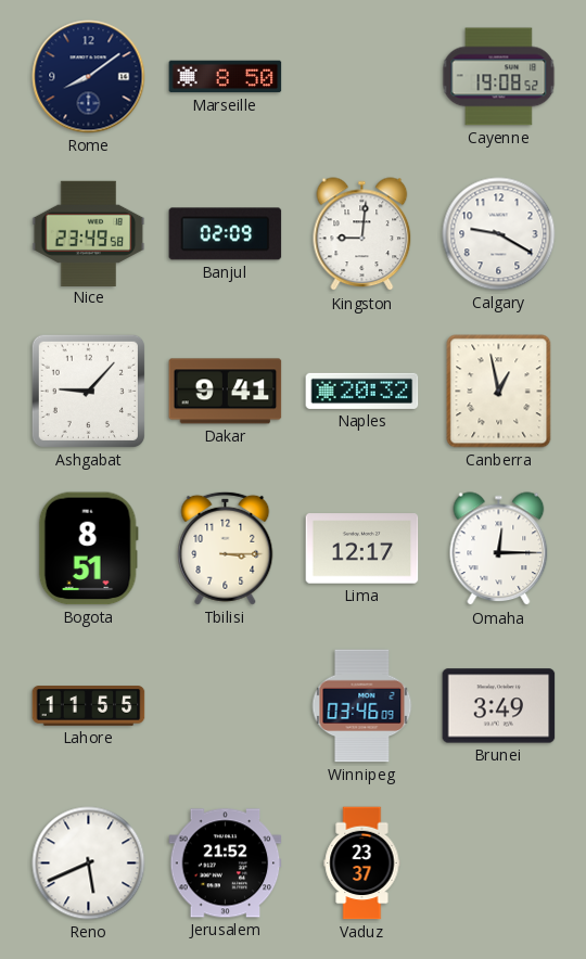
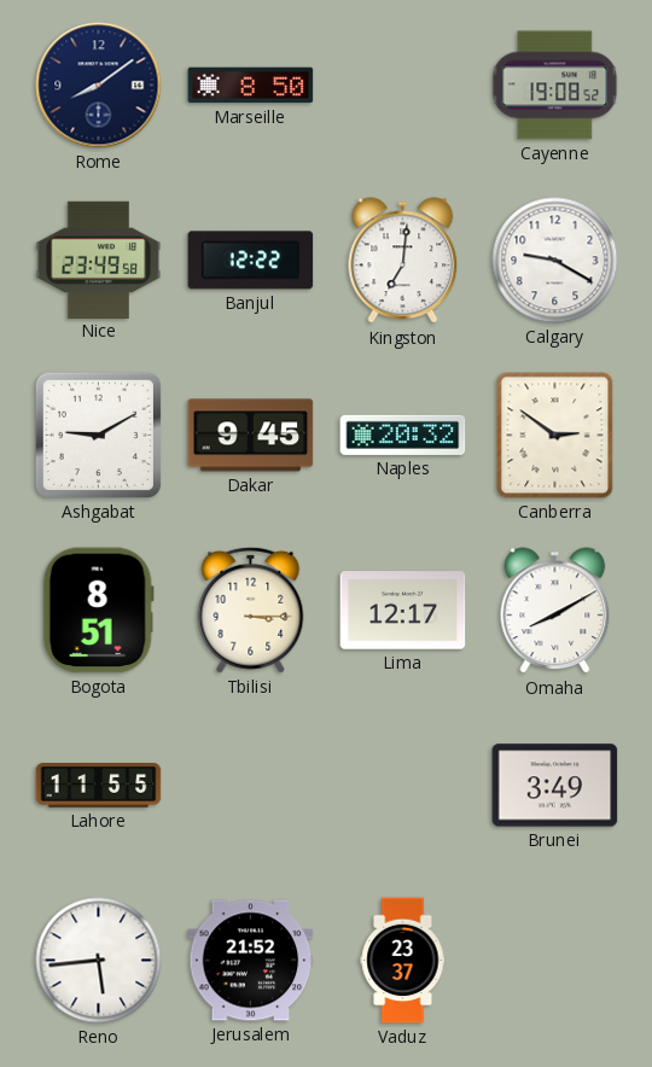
Banjul: 02:09 -> 12:22
Kingston: 9:01 -> 7:01
Ashgabat: 9:07 -> 9:10
Dakar: 9:41 -> 9:45
Canberra: 12:58 -> 2:51
Omaha: 12:15 -> 8:10
Winnipeg: 03:46 -> none
Reno: 5:41 -> 5:44
